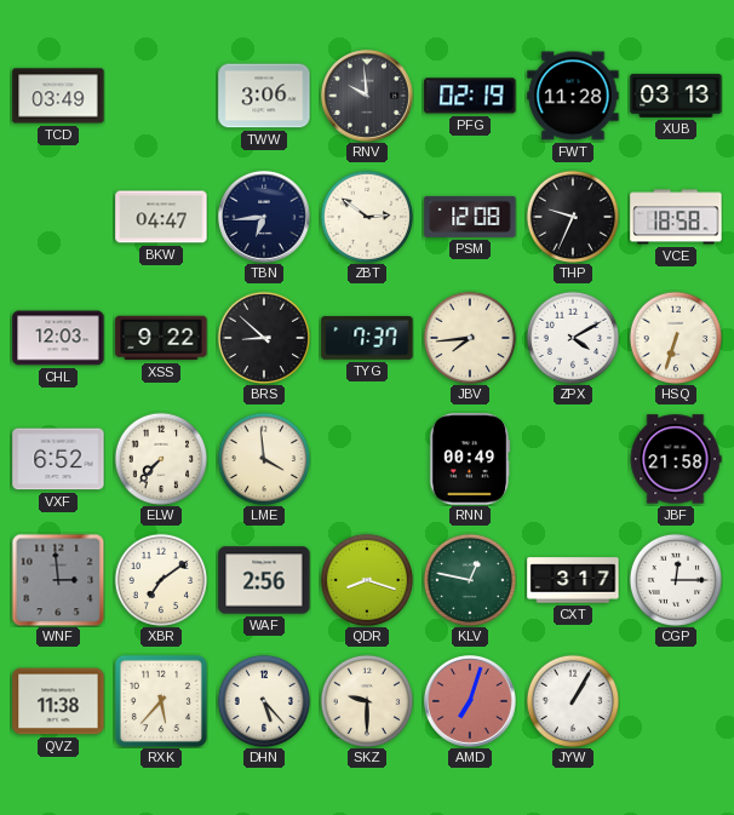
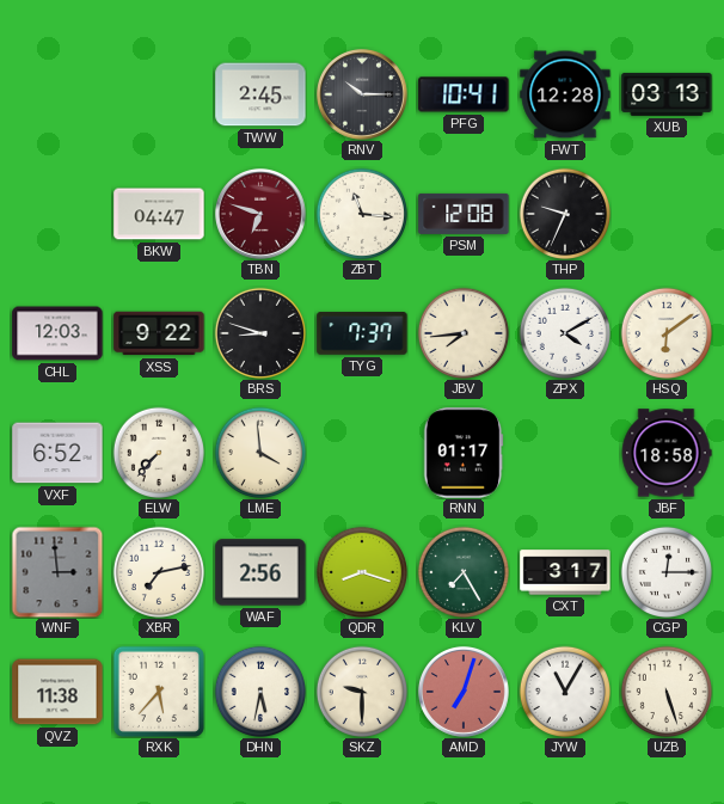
TCD: 03:49 -> none
TWW: 3:06 -> 2:45
RNV: 9:59 -> 10:15
PFG: 02:19 -> 10:41
FWT: 11:28 -> 12:28
TBN: 6:44 -> 6:48
TBN dial: navy -> burgundy
ZBT: 2:51 -> 11:16
VCE: 18:58 -> none
BRS: 8:52 -> 8:48
HSQ: 6:33 -> 6:09
RNN: 00:49 -> 01:17
JBF: 21:58 -> 18:58
XBR: 7:09 -> 7:13
KLV: 12:47 -> 7:25
DHN: 5:23 -> 5:32
JYW: 1:05 -> 11:05
UZB: none -> 5:27
